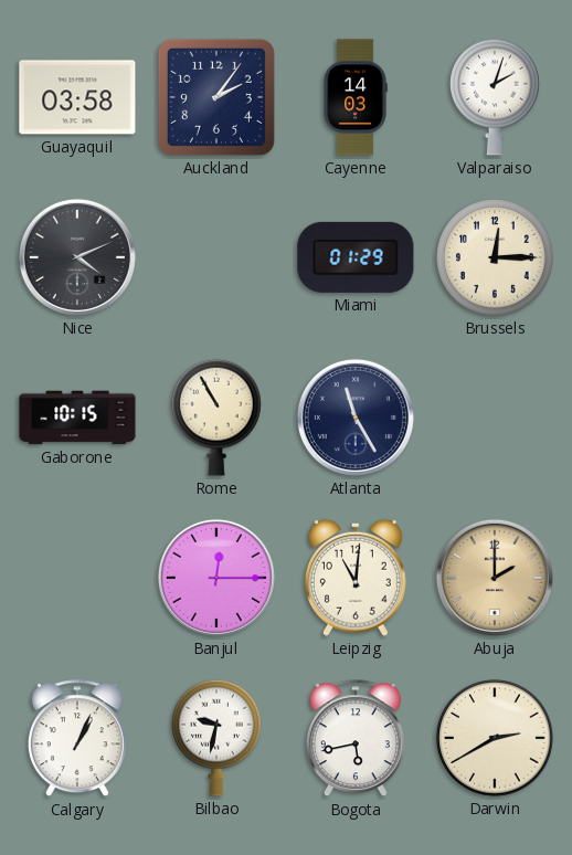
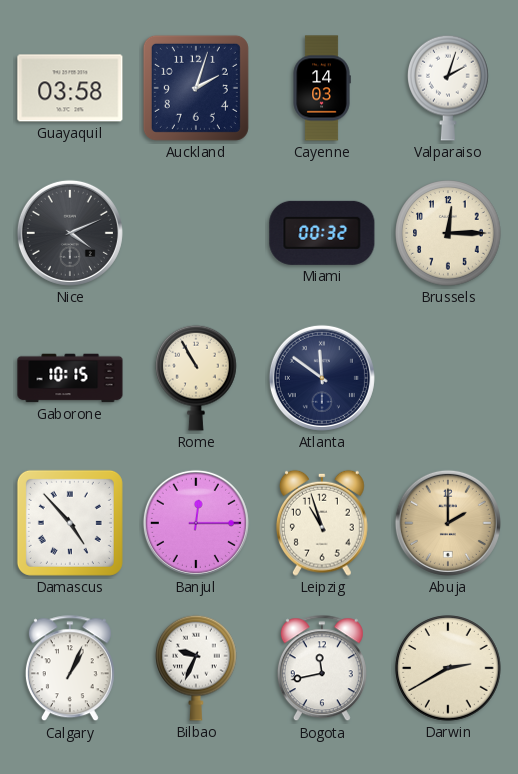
Auckland: 2:06 -> 2:03
Miami: 01:29 -> 00:32
Atlanta: 11:25 -> 11:51
Damascus: none -> 4:53
Leipzig: 11:01 -> 10:57
Bilbao: 9:32 -> 9:34
Bogota: 5:43 -> 11:43
